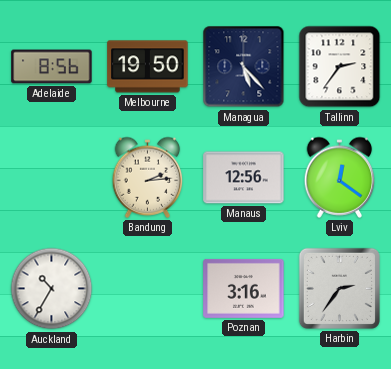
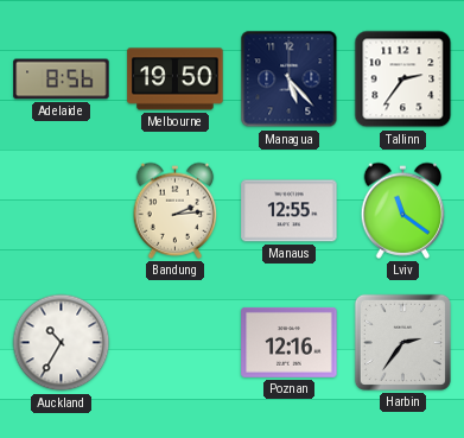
Manaus: 12:56 -> 12:55
Lviv: 12:21 -> 11:21
Poznan: 3:16 -> 12:16
